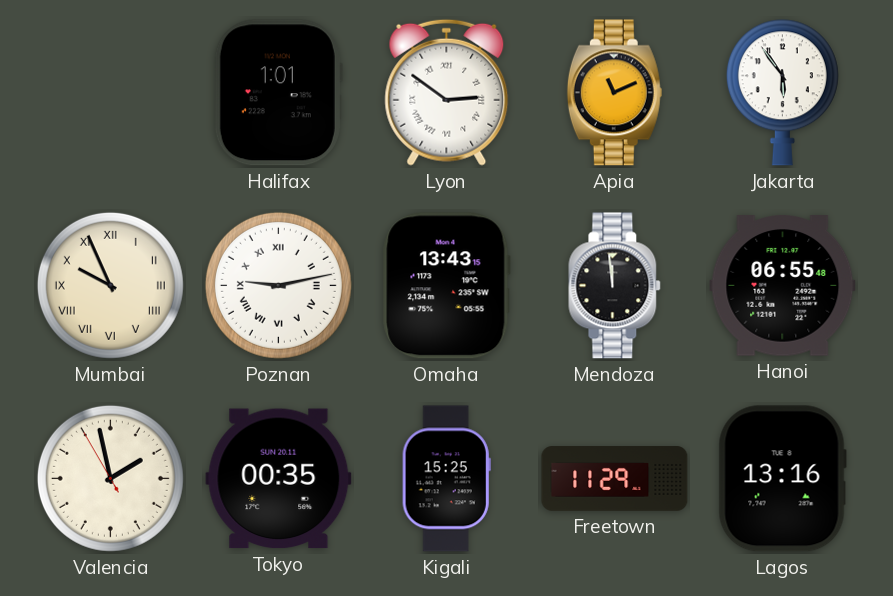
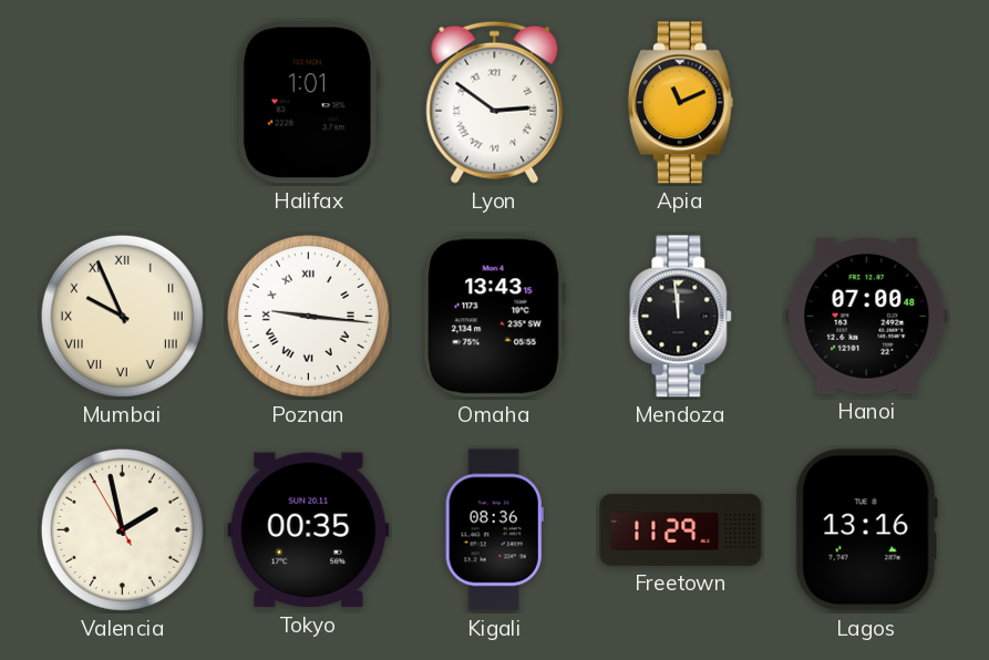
Jakarta: 5:54 -> none
Poznan: 9:13 -> 9:16
Hanoi: 06:55 -> 07:00
Kigali: 15:25 -> 08:36
